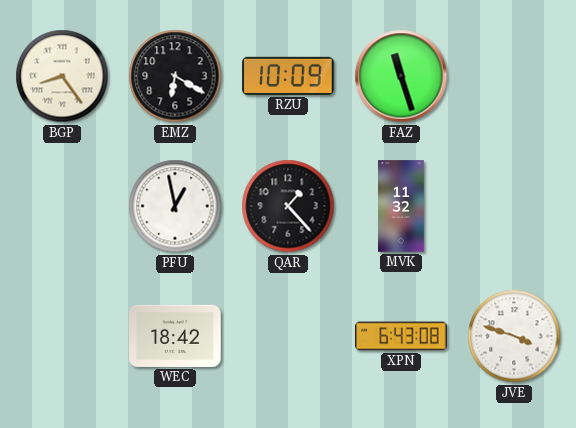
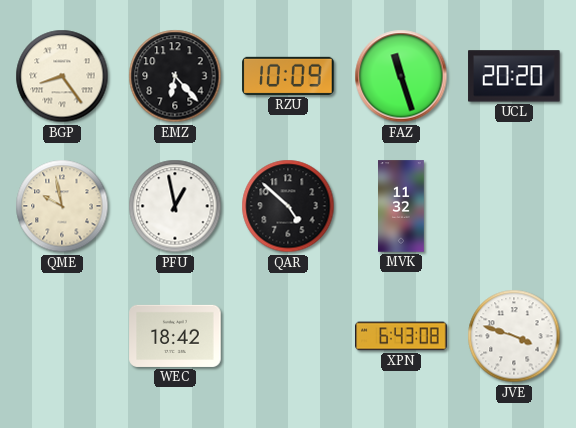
EMZ: 6:20 -> 6:23
UCL: none -> 20:20
QME: none -> 9:58
QAR: 1:23 -> 4:52
